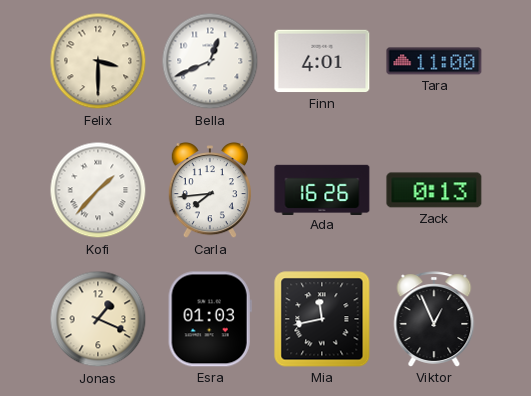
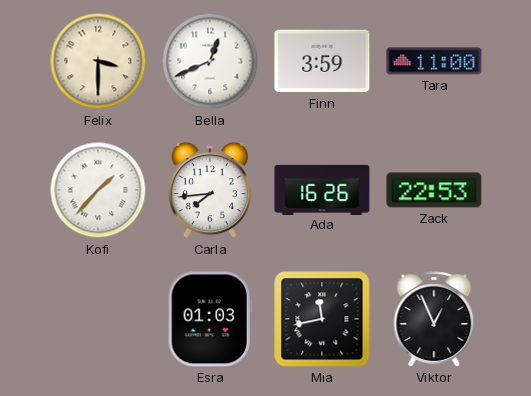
Finn: 4:01 -> 3:59
Zack: 0:13 -> 22:53
Jonas: 1:19 -> none
